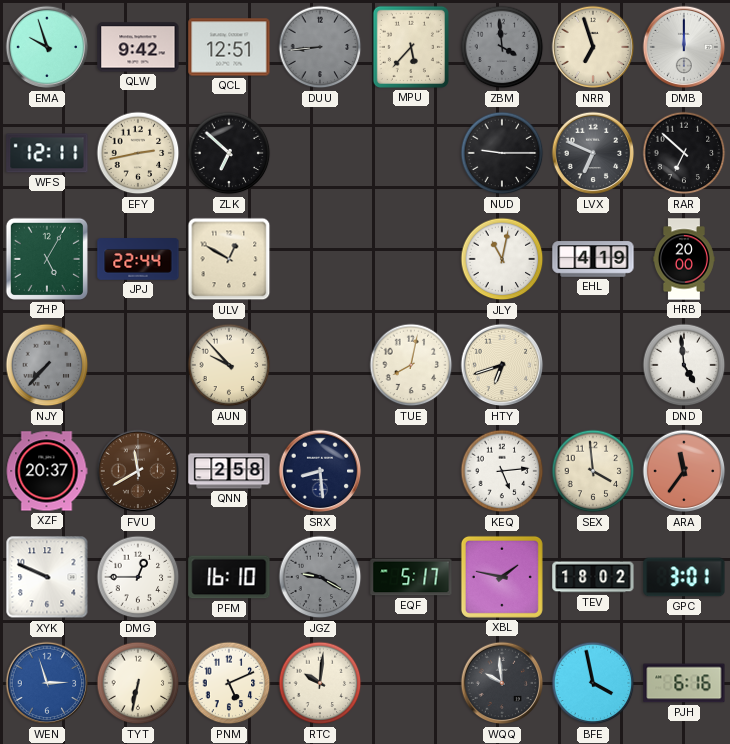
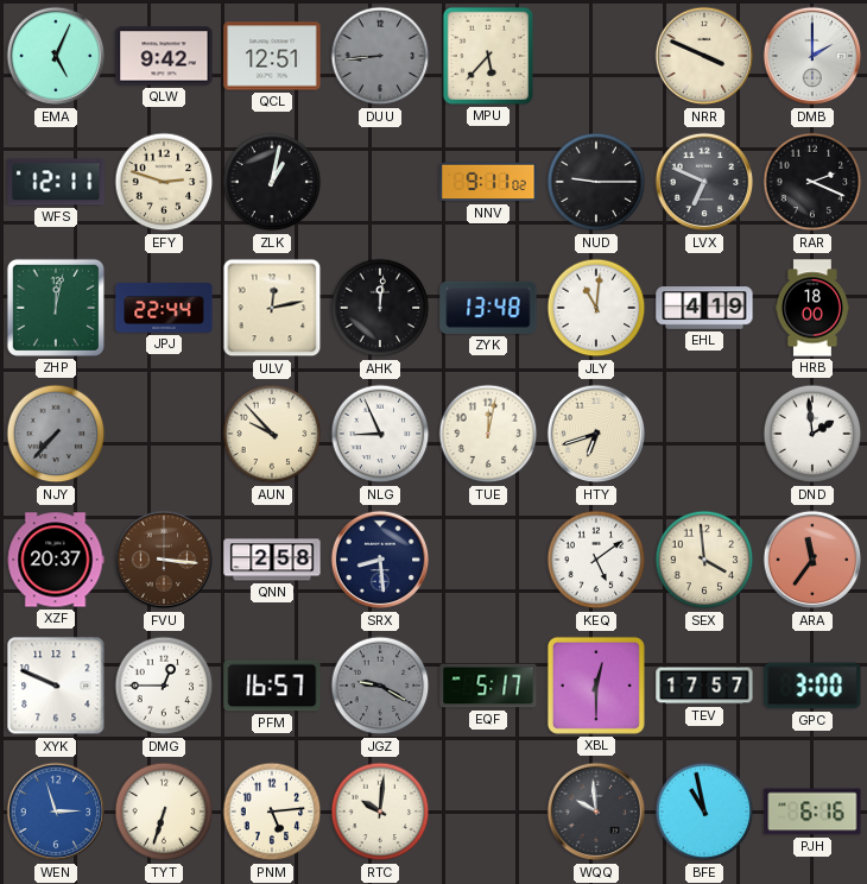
EMA: 9:57 -> 5:04
ZBM: 3:59 -> none
NRR: 6:57 -> 3:49
DMB: 12:00 -> 2:00
EFY: 2:43 -> 2:48
ZLK: 6:52 -> 1:02
NNV: none -> 9:11
RAR: 6:52 -> 2:19
ZHP: 5:05 -> 12:02
ULV: 12:50 -> 12:13
AHK: none -> 12:01
ZYK: none -> 13:48
JLY: 11:02 -> 11:01
HRB: 20:00 -> 18:00
NLG: none -> 8:56
TUE: 8:02 -> 12:02
DND: 4:59 -> 1:59
FVU: 11:40 -> 3:16
KEQ: 5:14 -> 5:09
PFM: 16:10 -> 16:57
XBL: 1:47 -> 12:30
TEV: 18:02 -> 17:57
GPC: 3:01 -> 3:00
TYT: 6:32 -> 6:33
PNM: 5:11 -> 5:14
BFE: 3:58 -> 10:58
